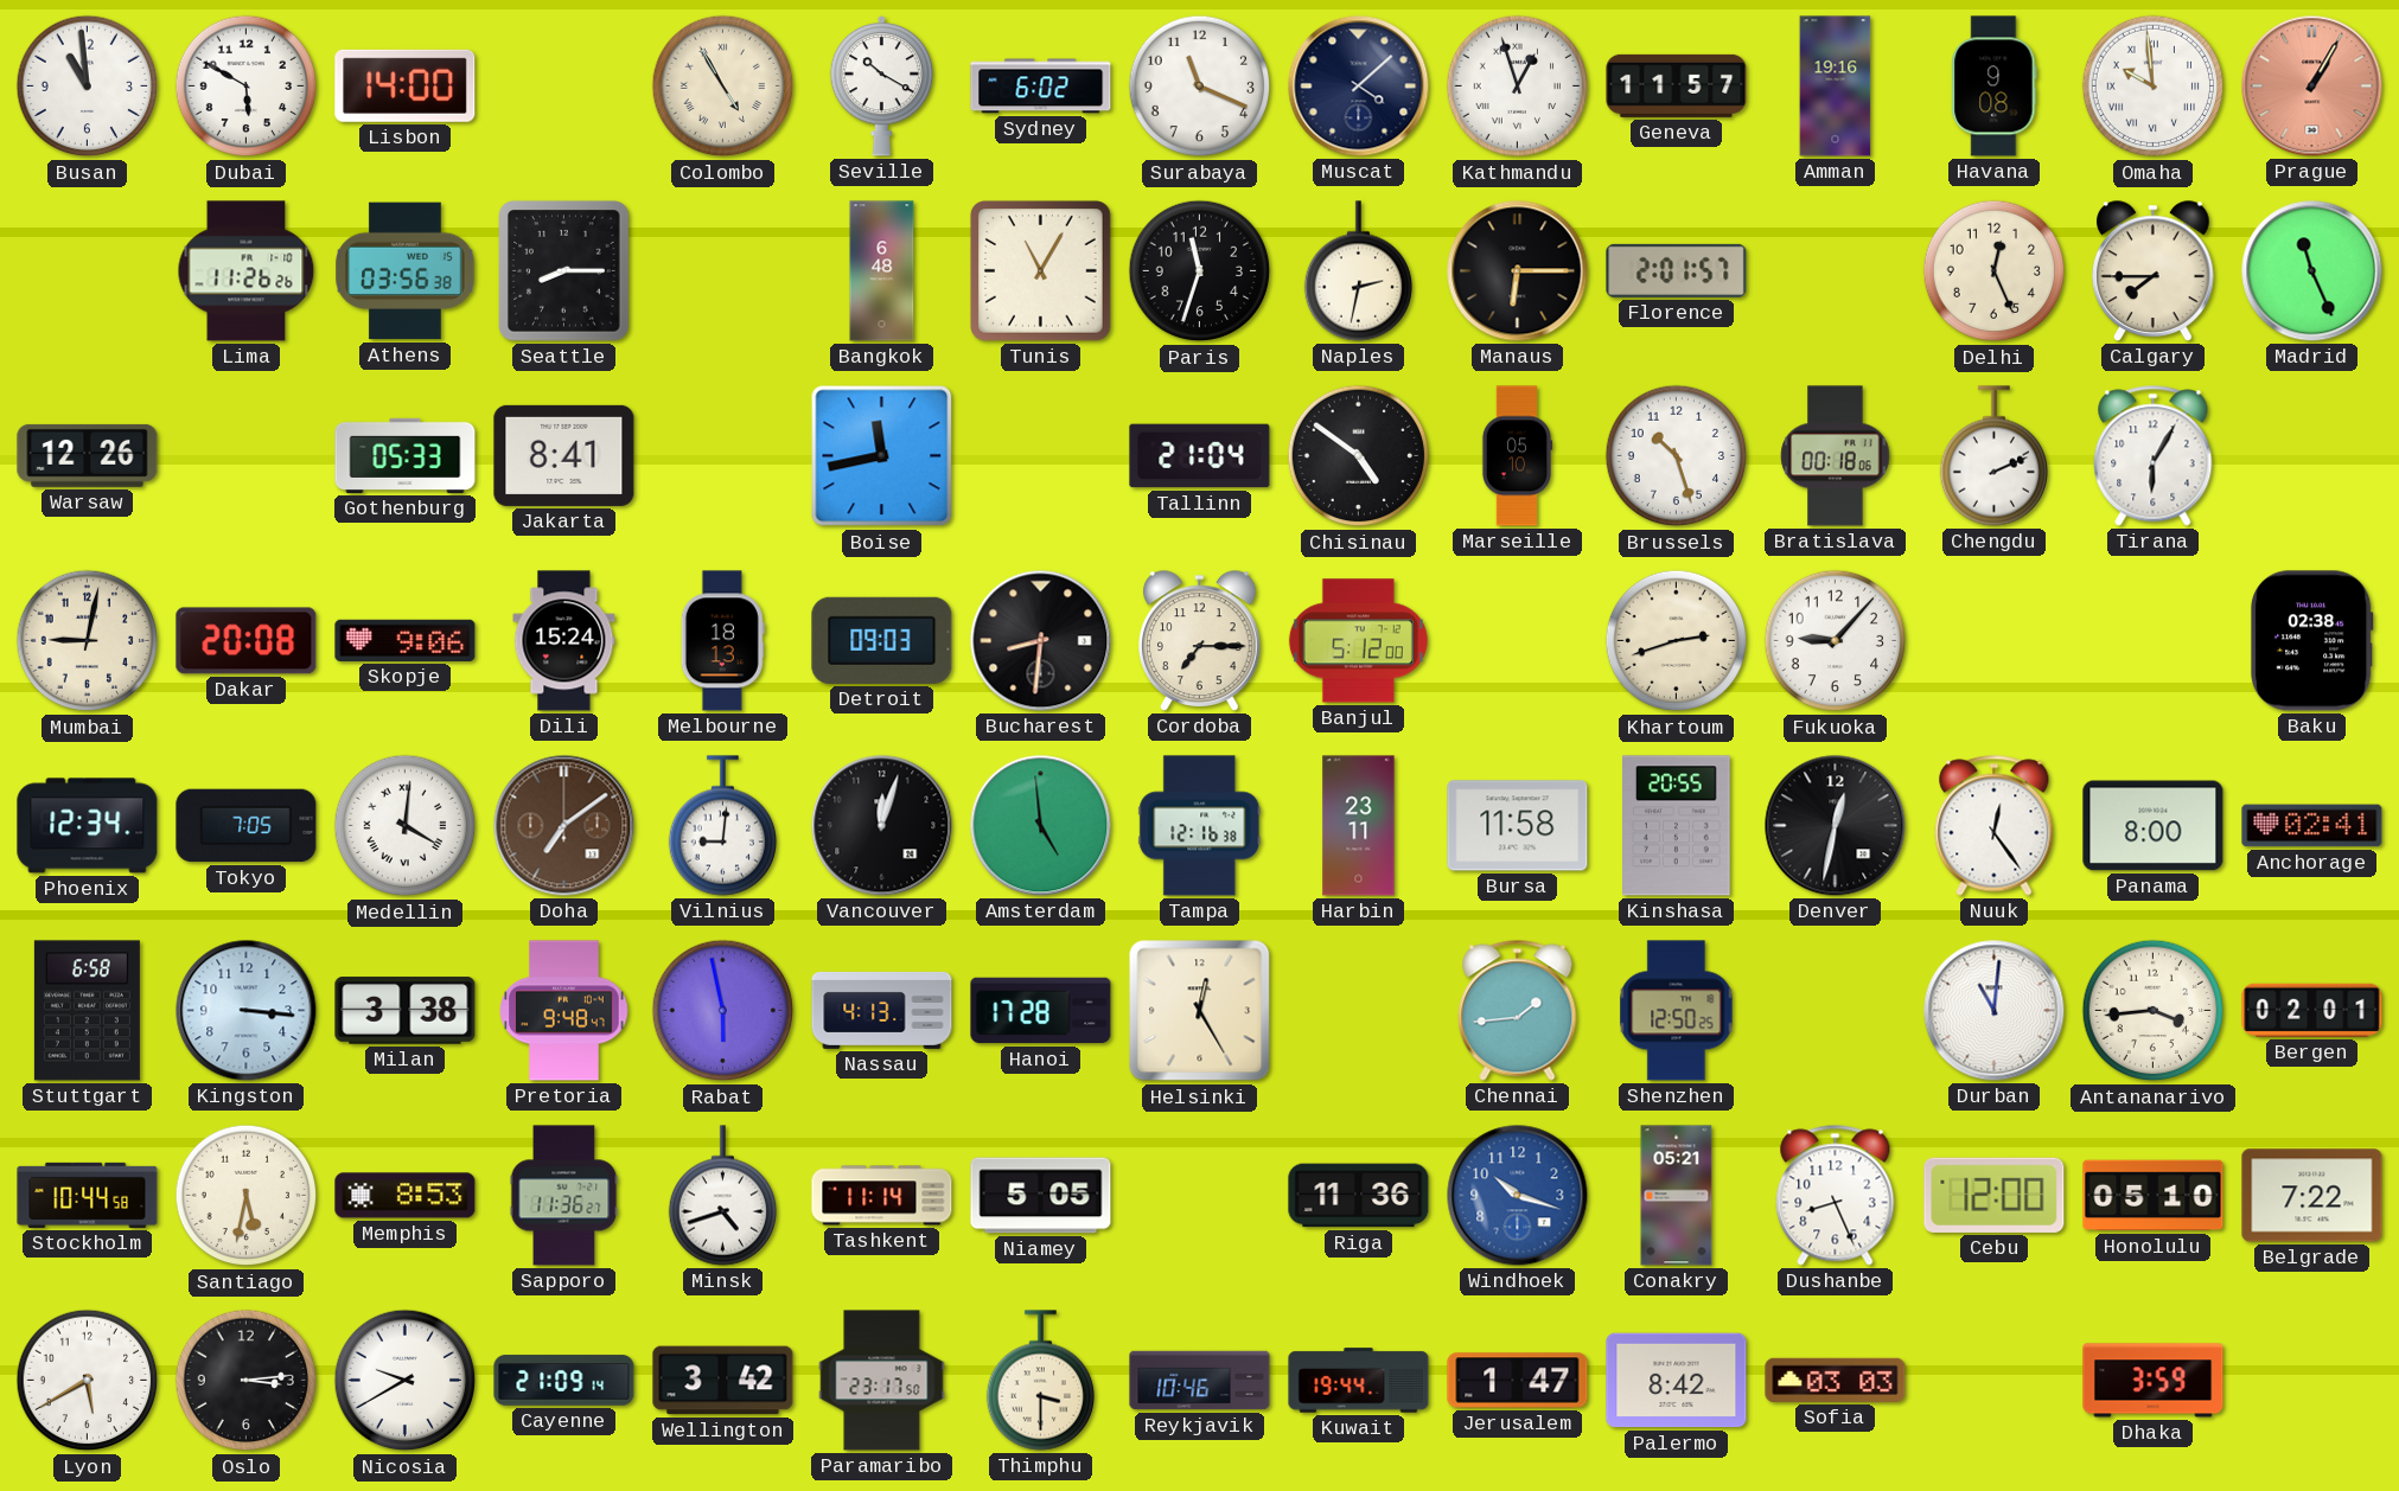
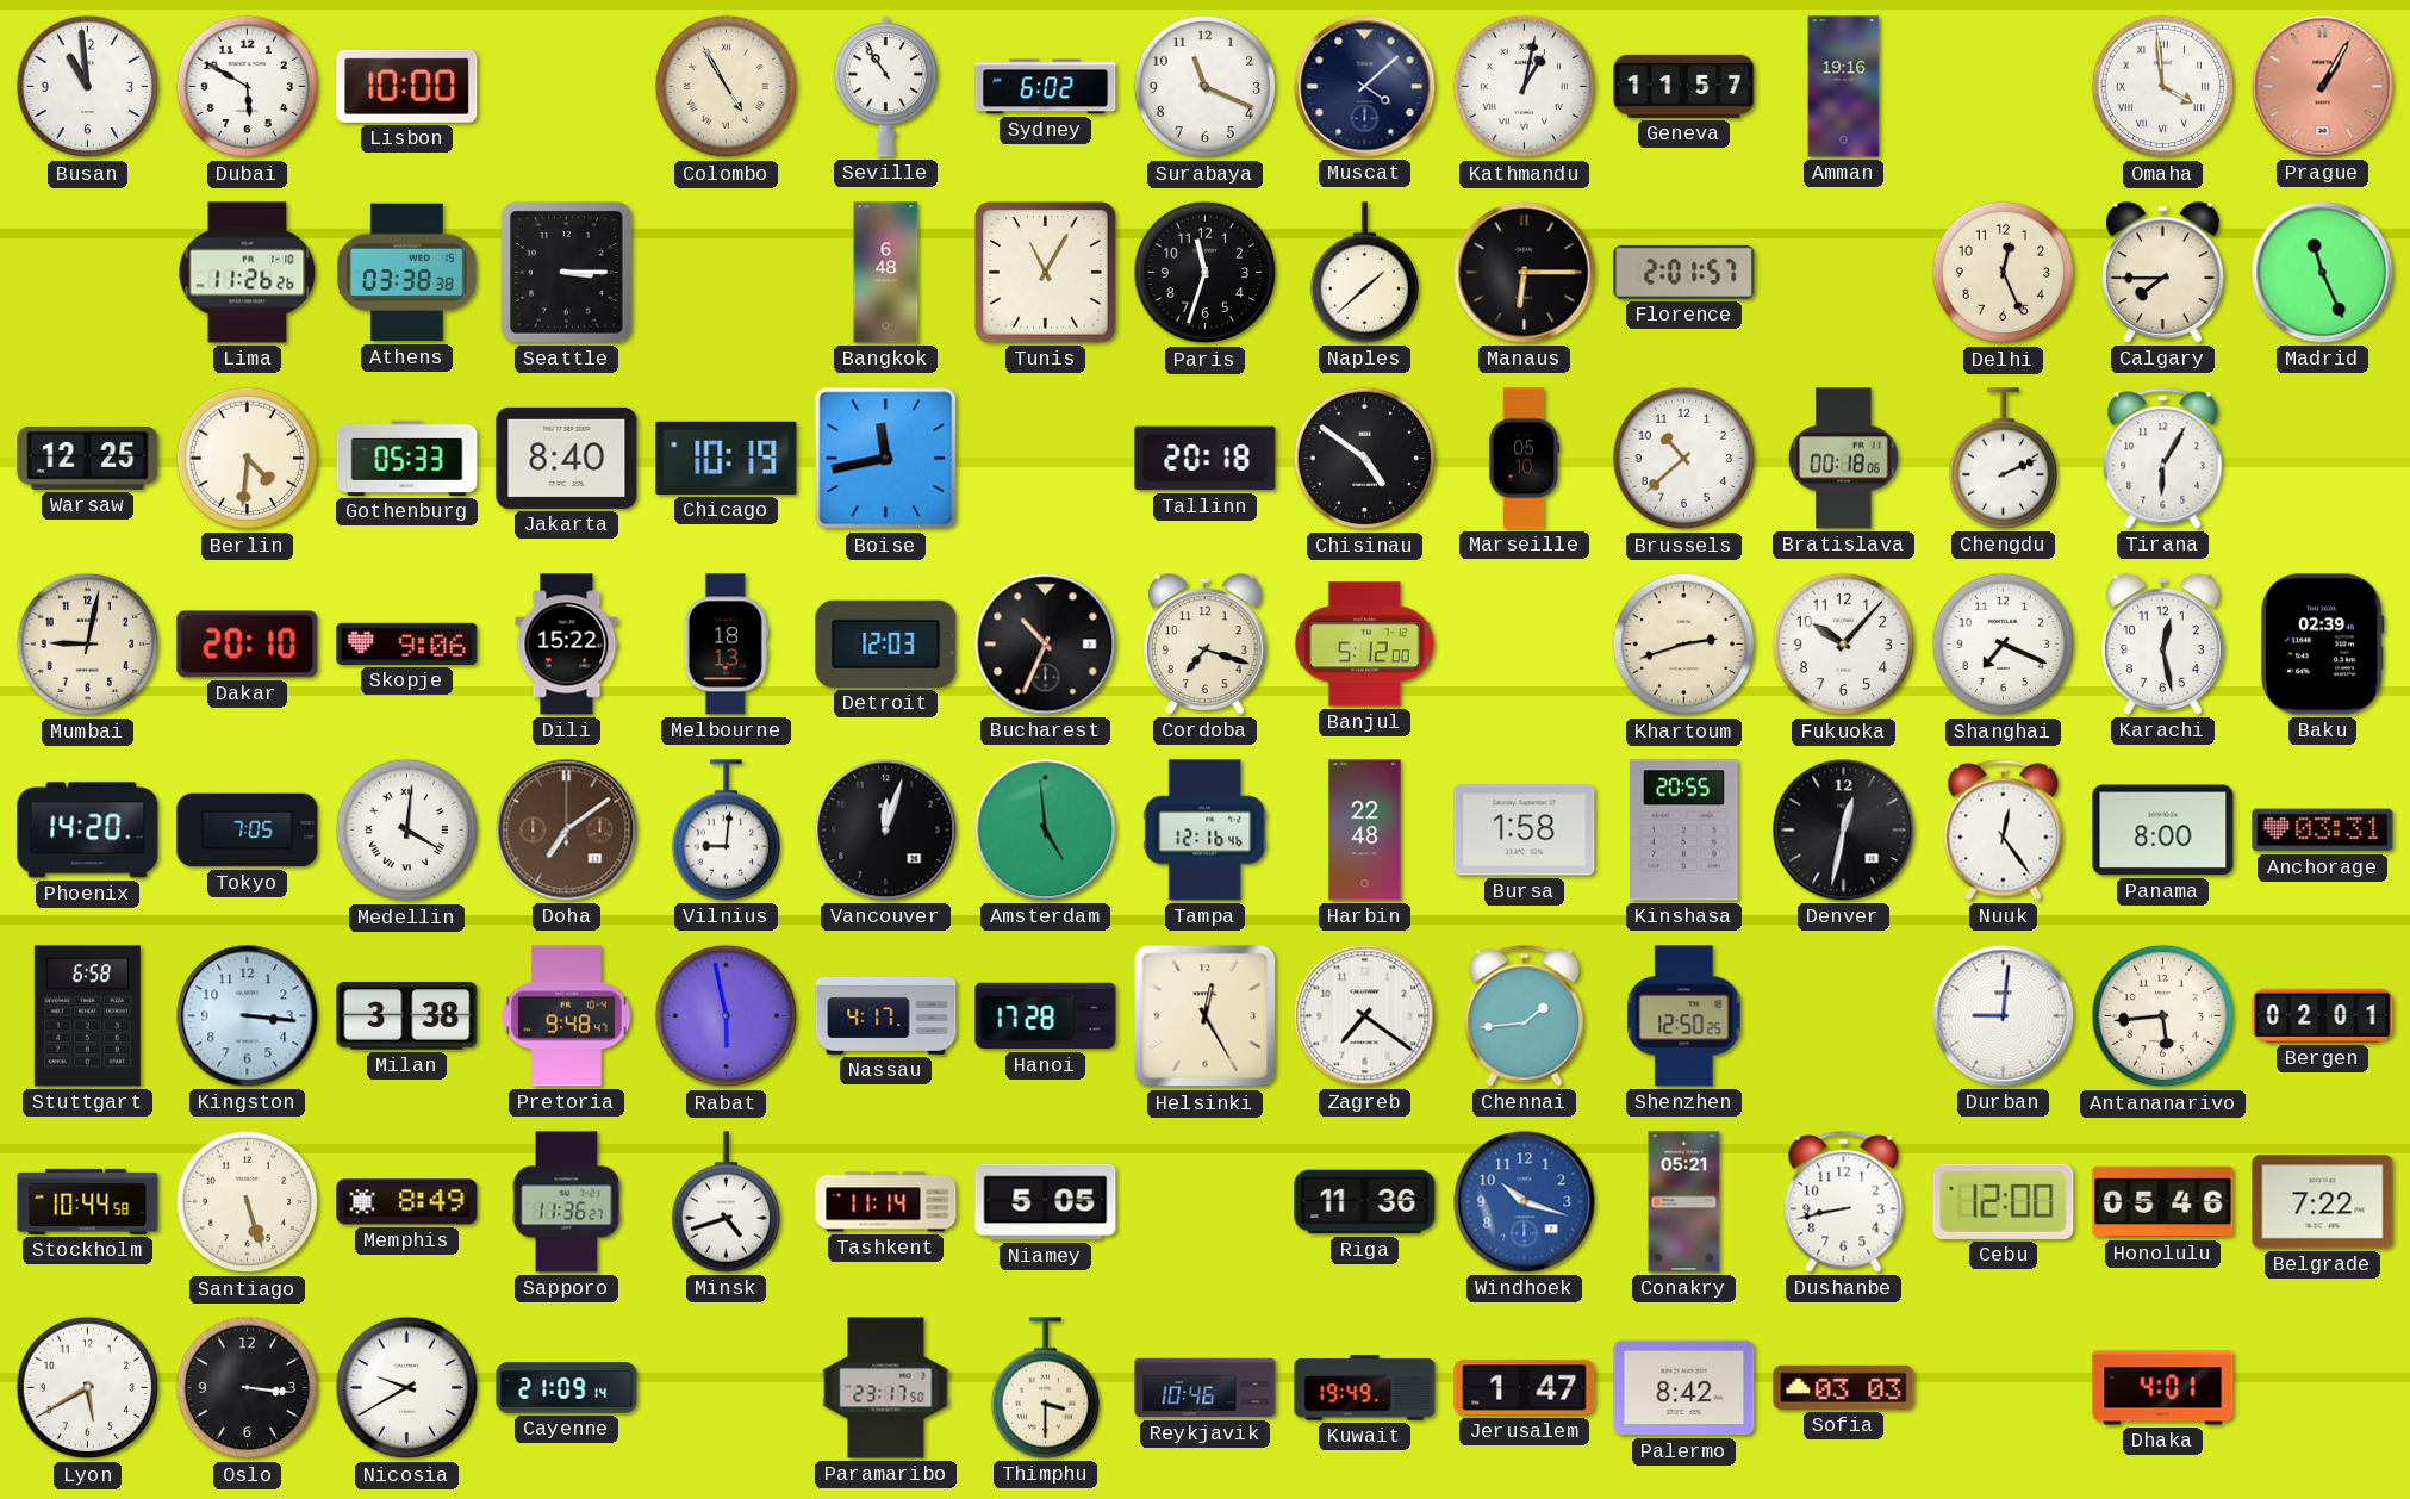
Lisbon: 14:00 -> 10:00
Seville: 10:20 -> 10:54
Kathmandu: 12:57 -> 1:02
Havana: 9:08 -> none
Omaha: 9:59 -> 3:59
Athens: 03:56 -> 03:38
Seattle: 8:15 -> 3:15
Naples: 2:32 -> 1:38
Warsaw: 12:26 -> 12:25
Berlin: none -> 4:31
Jakarta: 8:41 -> 8:40
Chicago: none -> 10:19
Tallinn: 21:04 -> 20:18
Brussels: 10:27 -> 10:38
Dakar: 20:08 -> 20:10
Dili: 15:24 -> 15:22
Detroit: 09:03 -> 12:03
Bucharest: 8:31 -> 10:34
Cordoba: 7:15 -> 7:18
Fukuoka: 9:07 -> 10:07
Shanghai: none -> 7:19
Karachi: none -> 12:28
Baku: 02:38 -> 02:39
Phoenix: 12:34 -> 14:20
Tampa: 12:16:38 -> 12:16:46
Harbin: 23:11 -> 22:48
Bursa: 11:58 -> 1:58
Anchorage: 02:41 -> 03:31
Nassau: 4:13 -> 4:17
Zagreb: none -> 7:21
Durban: 11:01 -> 9:01
Antananarivo: 3:44 -> 5:44
Santiago: 5:32 -> 5:27
Memphis: 8:53 -> 8:49
Dushanbe: 8:26 -> 8:43
Honolulu: 05:10 -> 05:46
Oslo: 3:14 -> 3:16
Wellington: 3:42 -> none
Kuwait: 19:44 -> 19:49
Dhaka: 3:59 -> 4:01
